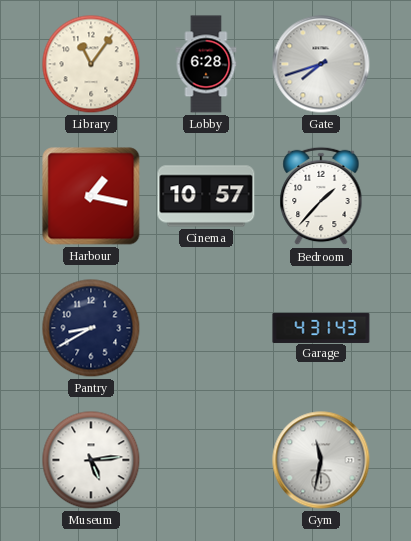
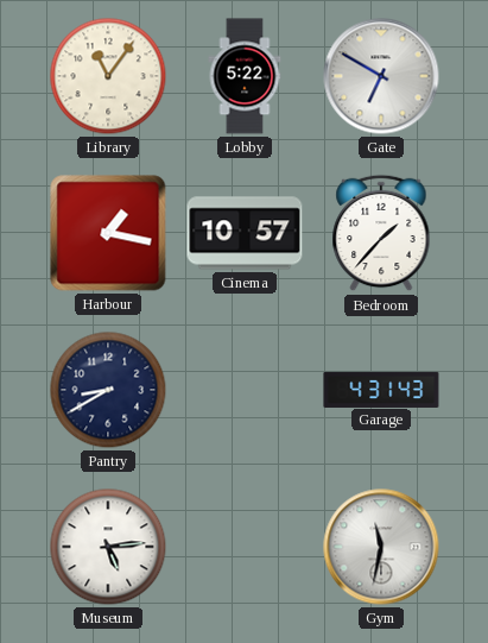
Lobby: 6:28 -> 5:22
Gate: 7:42 -> 6:50
